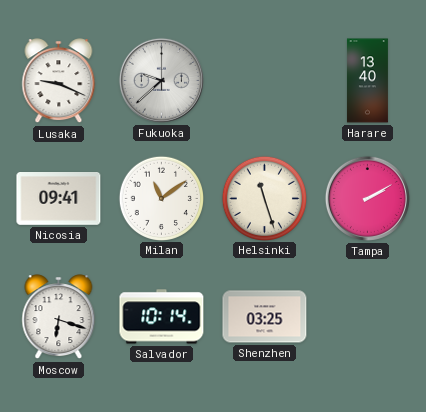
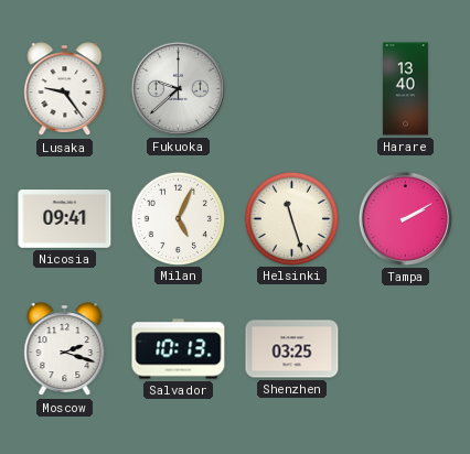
Lusaka: 9:19 -> 9:24
Milan: 11:09 -> 5:04
Moscow: 6:18 -> 2:18
Salvador: 10:14 -> 10:13
